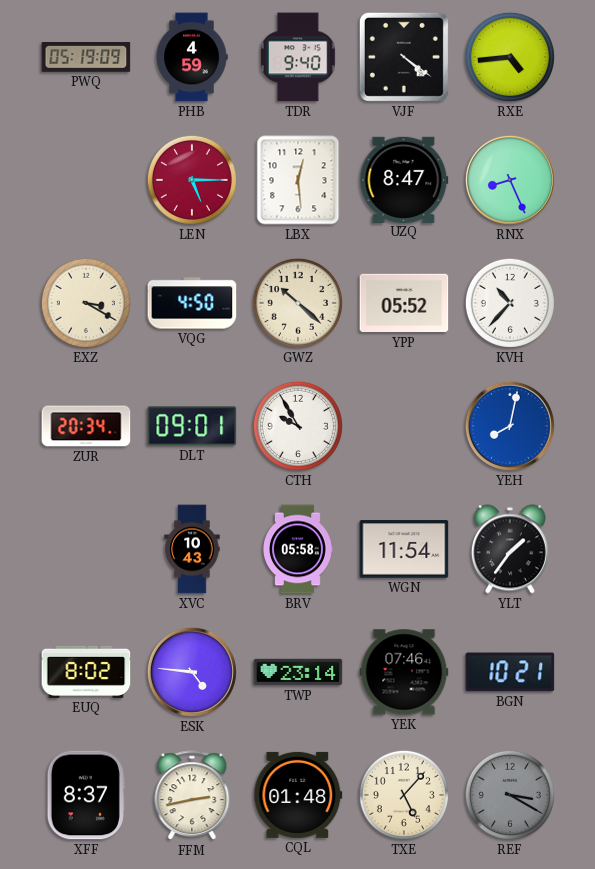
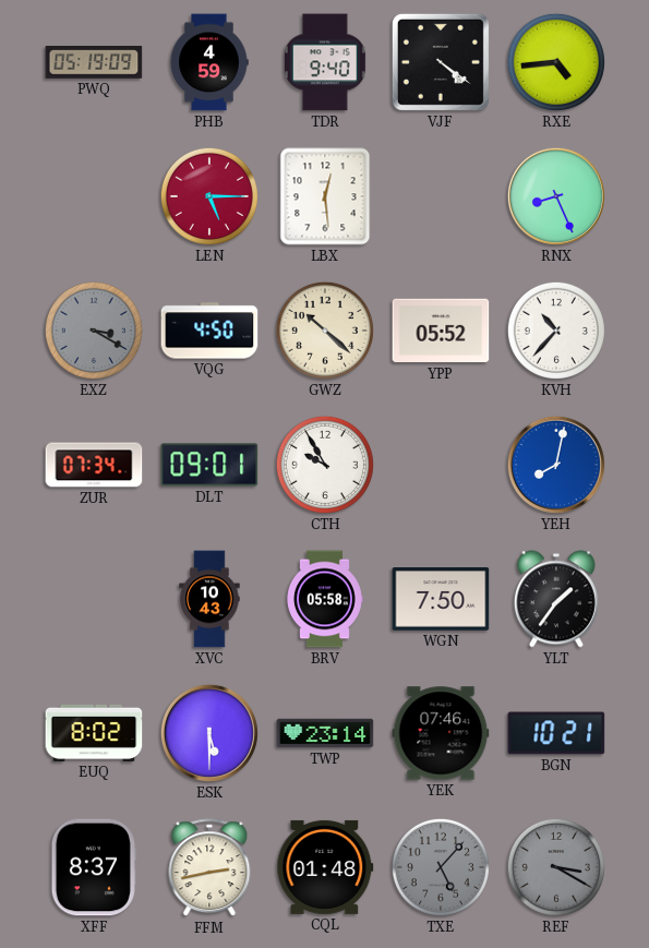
UZQ: 8:47 -> none
EXZ dial: cream -> grey
ZUR: 20:34 -> 07:34
WGN: 11:54 -> 7:50
ESK: 4:46 -> 5:30
TXE dial: cream -> grey
